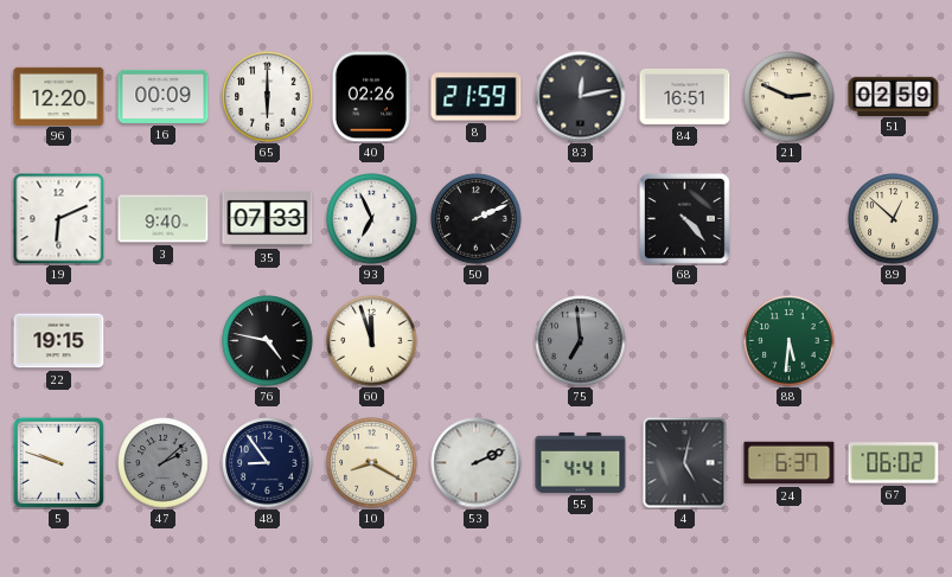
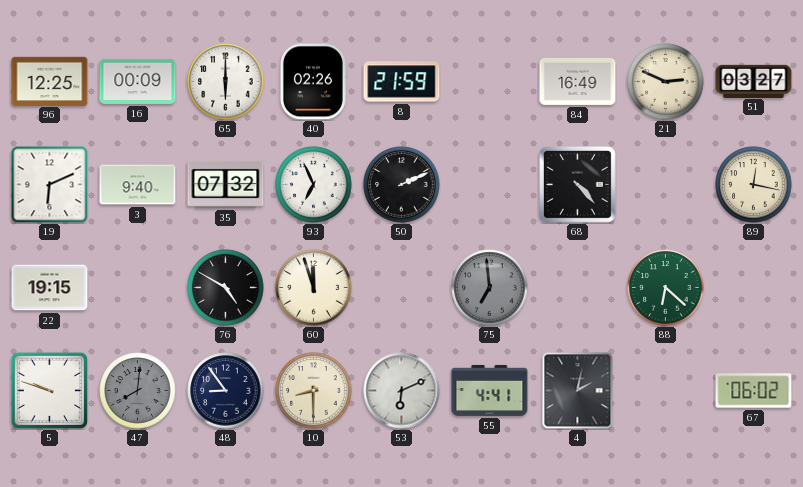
96: 12:20 -> 12:25
83: 12:13 -> none
84: 16:51 -> 16:49
51: 02:59 -> 03:27
35: 07:33 -> 07:32
89: 12:52 -> 12:17
76: 4:47 -> 4:50
88: 5:31 -> 6:22
47: 2:08 -> 8:01
10: 8:20 -> 8:30
53: 2:11 -> 6:11
4: 5:02 -> 2:02
24: 6:37 -> none
